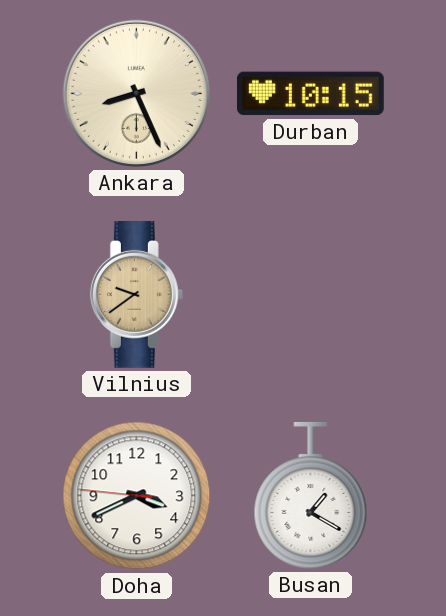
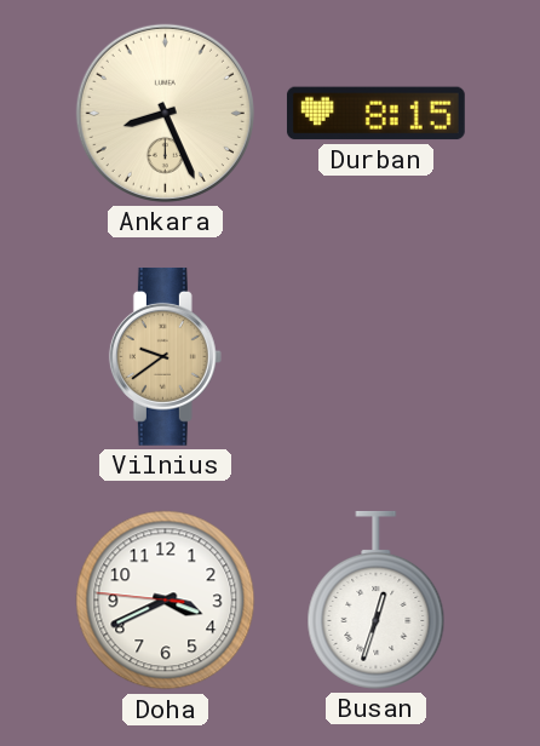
Durban: 10:15 -> 8:15
Busan: 1:20 -> 12:33
